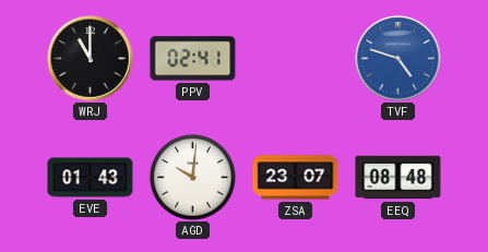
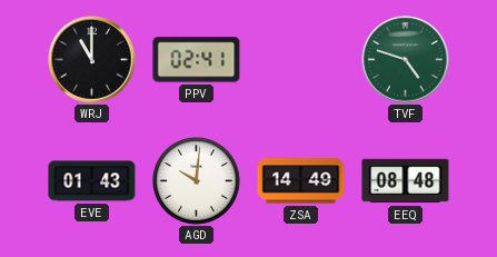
TVF dial: blue -> green
ZSA: 23:07 -> 14:49
